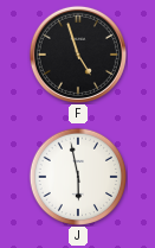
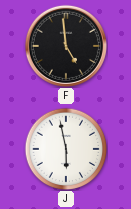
F: 4:57 -> 4:59
